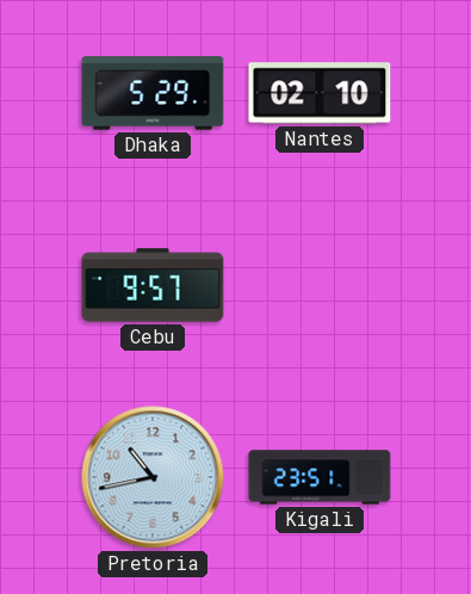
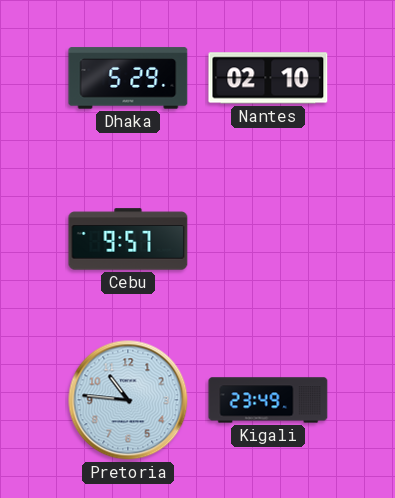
Pretoria: 10:43 -> 10:46
Kigali: 23:51 -> 23:49
